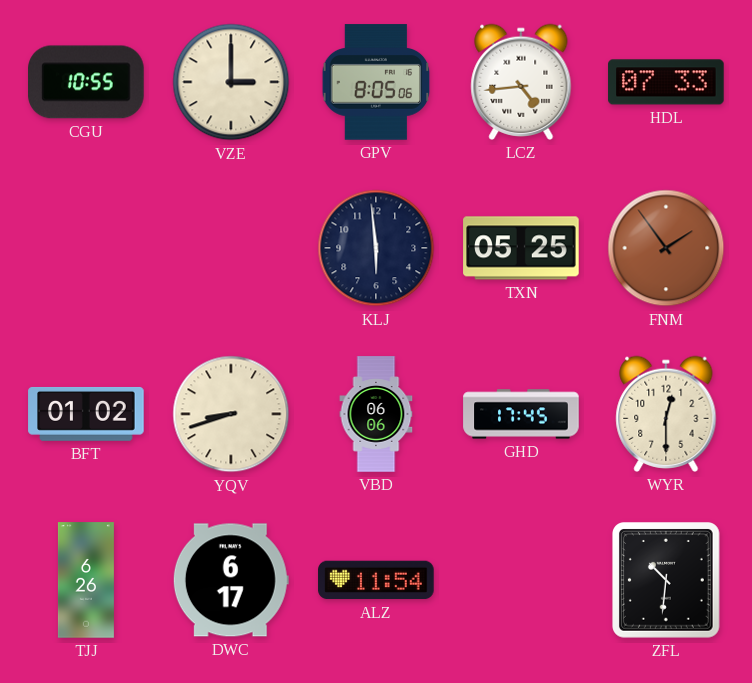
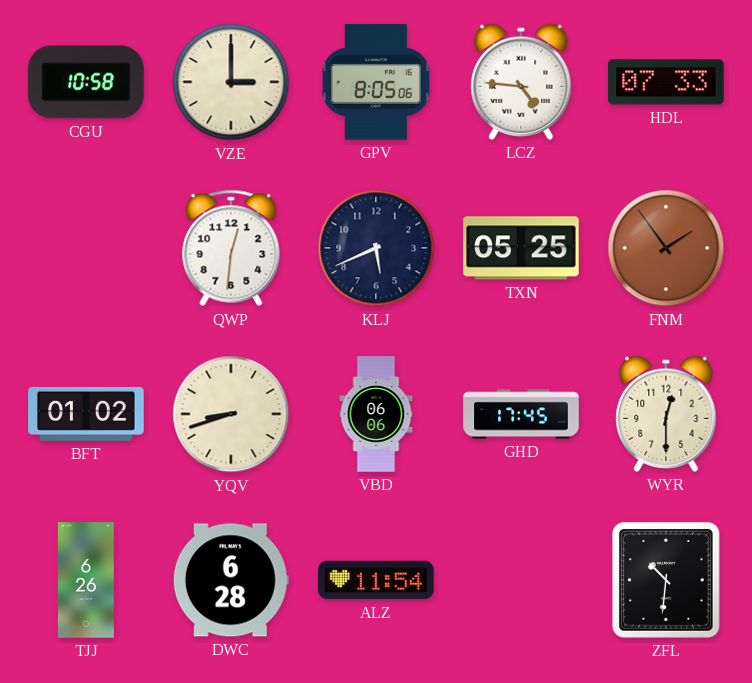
CGU: 10:55 -> 10:58
LCZ: 4:44 -> 4:46
QWP: none -> 12:31
KLJ: 5:59 -> 5:41
DWC: 6:17 -> 6:28
